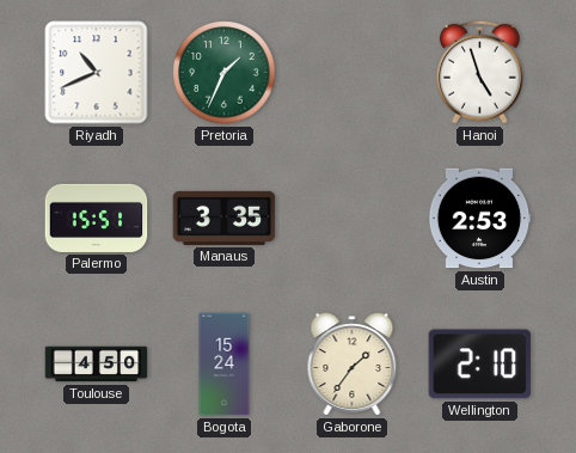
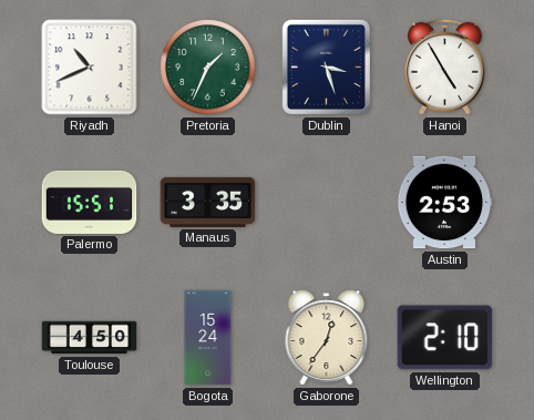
Dublin: none -> 3:27
Hanoi: 4:57 -> 4:55
Gaborone: 1:36 -> 12:36
